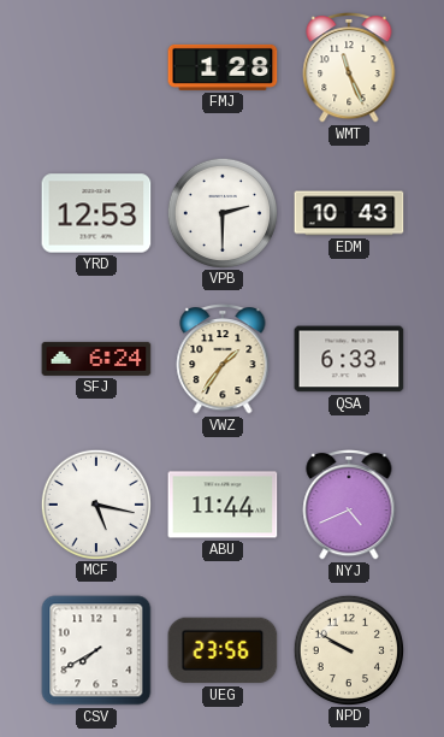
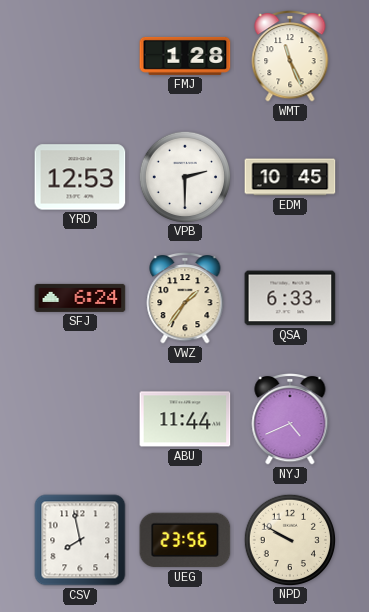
EDM: 10:43 -> 10:45
MCF: 5:17 -> none
CSV: 7:40 -> 7:58
